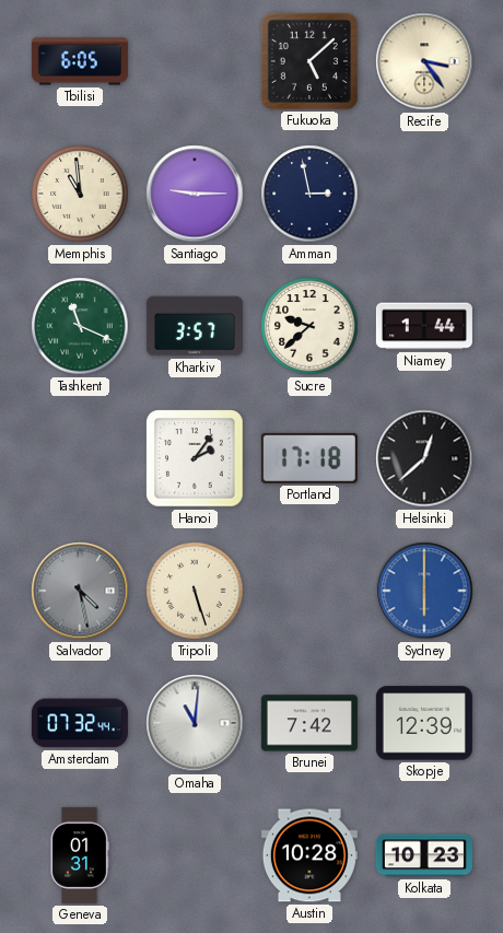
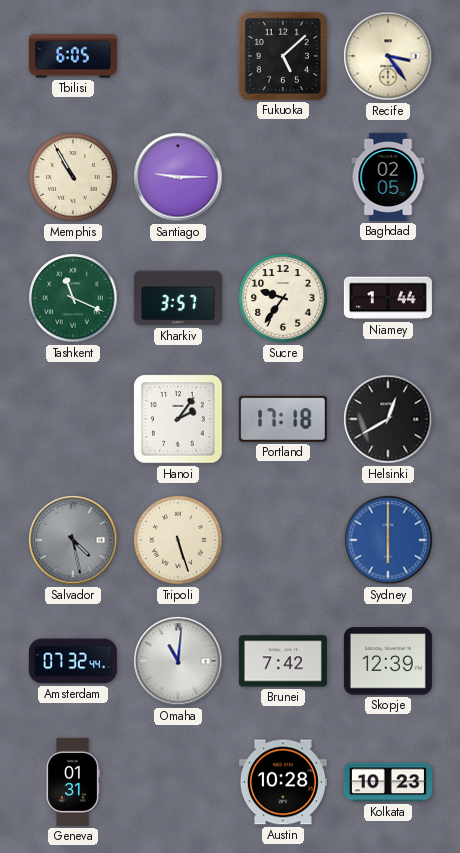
Memphis: 10:59 -> 10:55
Amman: 2:58 -> none
Baghdad: none -> 02:05
Sucre: 9:38 -> 9:36
Helsinki: 12:38 -> 12:40
